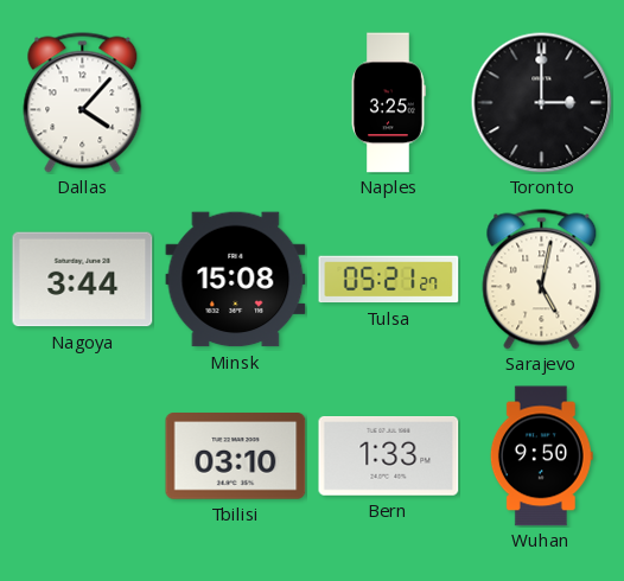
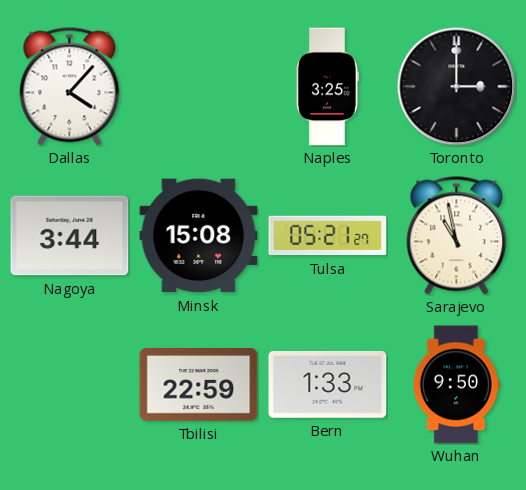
Sarajevo: 5:02 -> 10:58
Tbilisi: 03:10 -> 22:59
